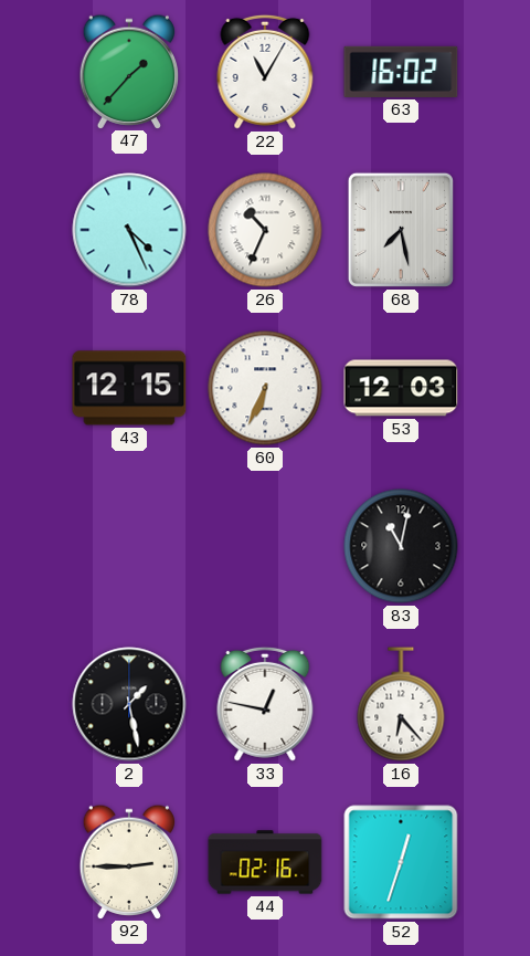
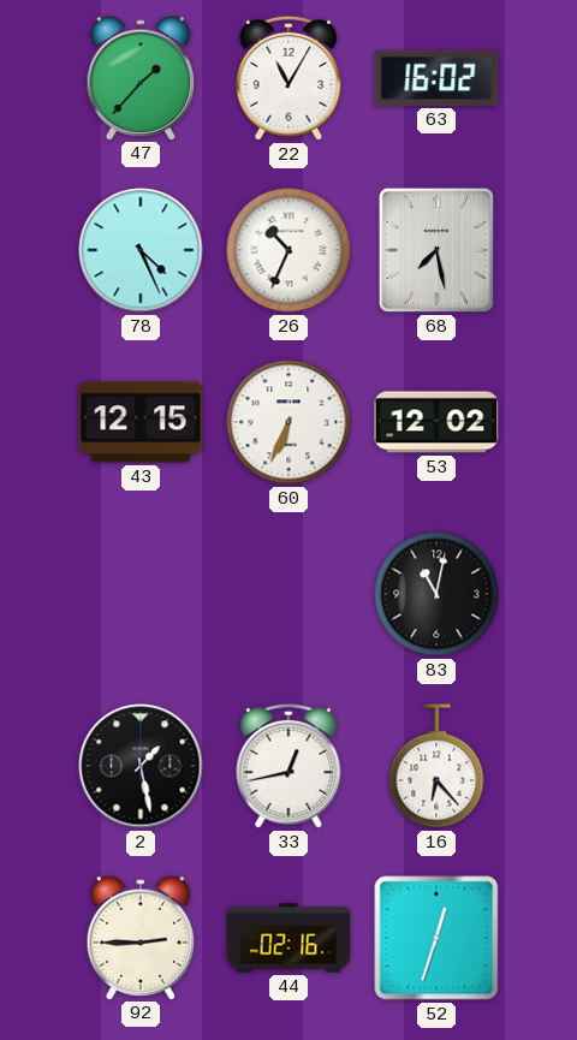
53: 12:03 -> 12:02
33: 12:47 -> 12:43
